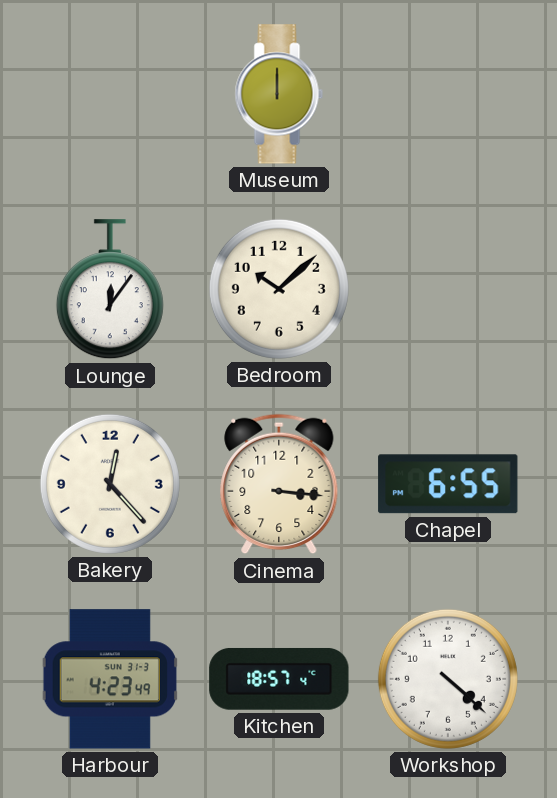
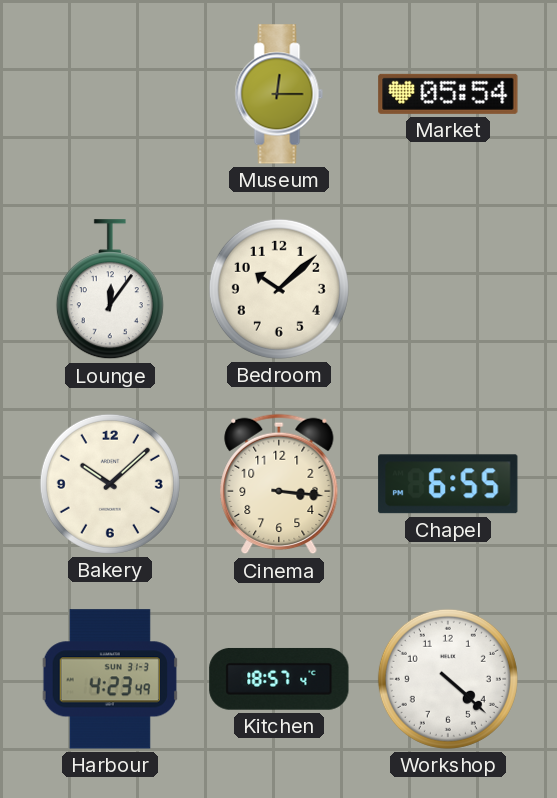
Museum: 12:00 -> 12:15
Market: none -> 05:54
Bakery: 12:23 -> 10:08
